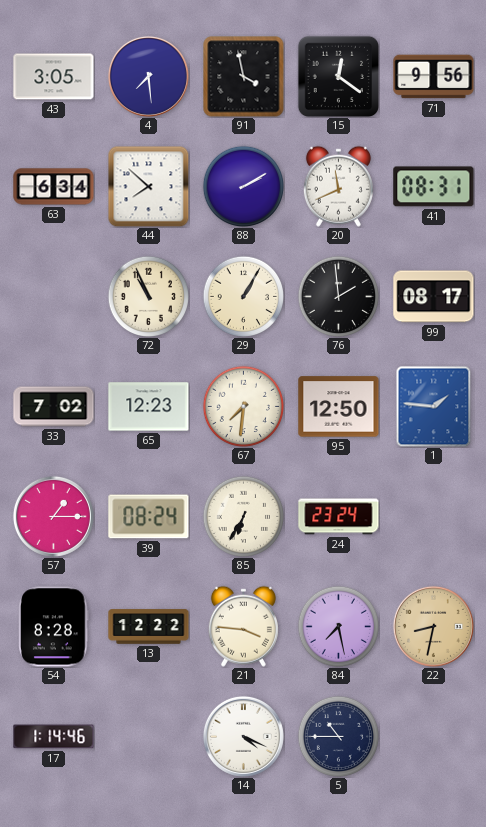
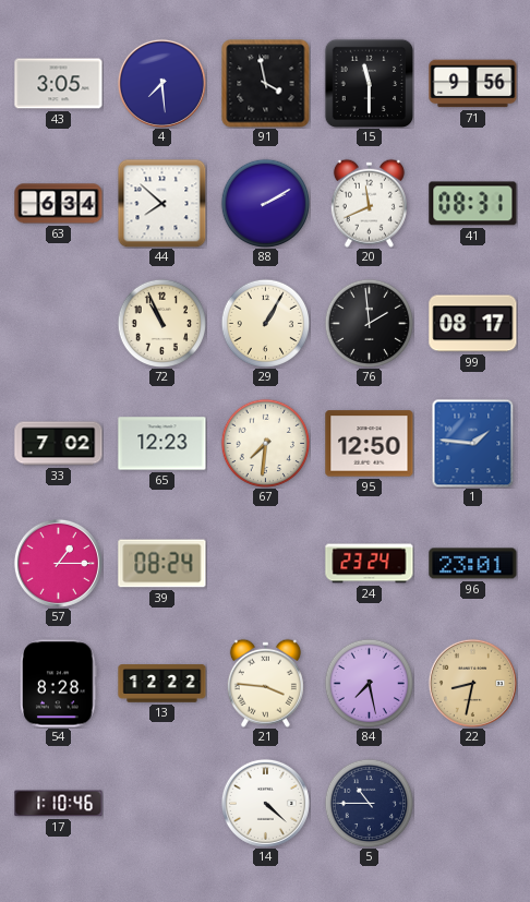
15: 12:21 -> 11:30
85: 6:35 -> none
96: none -> 23:01
17: 1:14 -> 1:10
14: 4:19 -> 4:22
